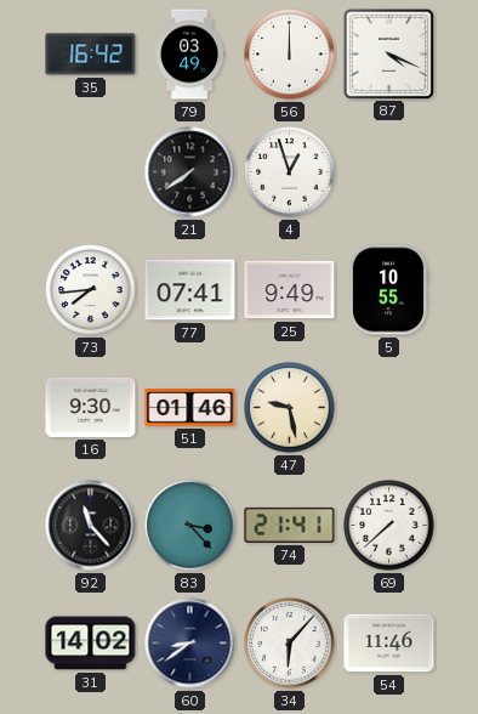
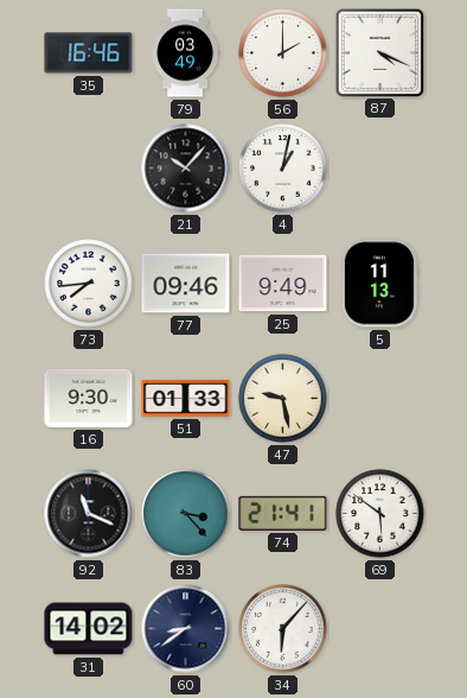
35: 16:42 -> 16:46
56: 12:00 -> 2:00
21: 7:39 -> 10:07
4: 12:57 -> 1:02
77: 07:41 -> 09:46
5: 10:55 -> 11:13
51: 01:46 -> 01:33
92: 11:23 -> 11:19
69: 7:38 -> 5:51
54: 11:46 -> none
